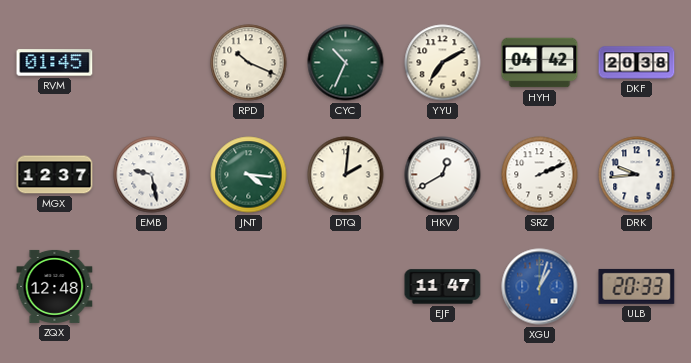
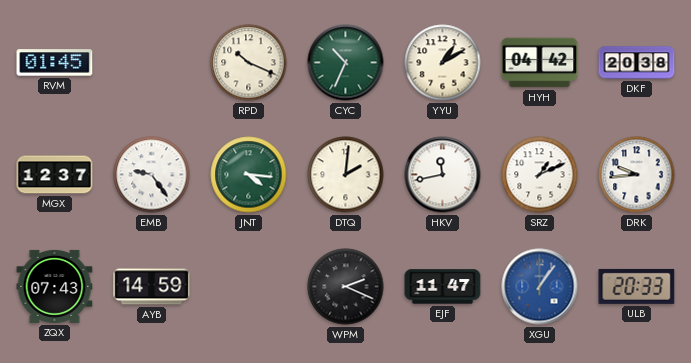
YYU: 7:10 -> 1:10
EMB: 9:28 -> 9:24
HKV: 12:40 -> 11:43
SRZ: 2:11 -> 1:11
ZQX: 12:48 -> 07:43
AYB: none -> 14:59
WPM: none -> 2:19
XGU: 1:03 -> 1:06
